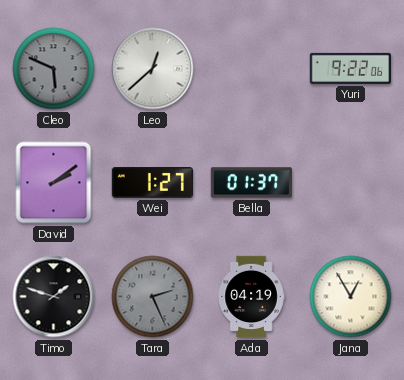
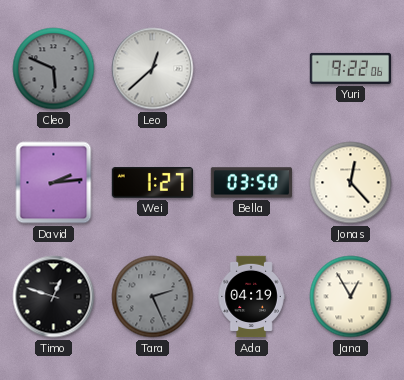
David: 2:09 -> 2:14
Bella: 01:37 -> 03:50
Jonas: none -> 12:23
Timo: 1:48 -> 12:48
